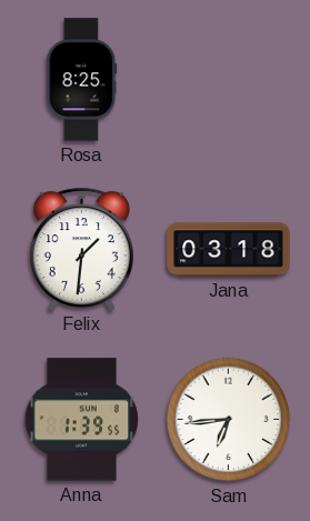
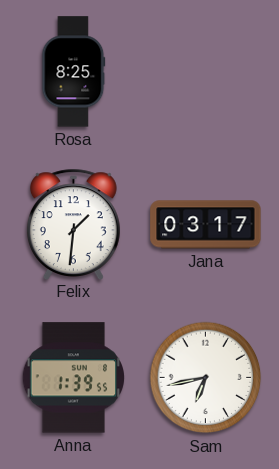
Jana: 03:18 -> 03:17
Sam: 6:44 -> 6:43
